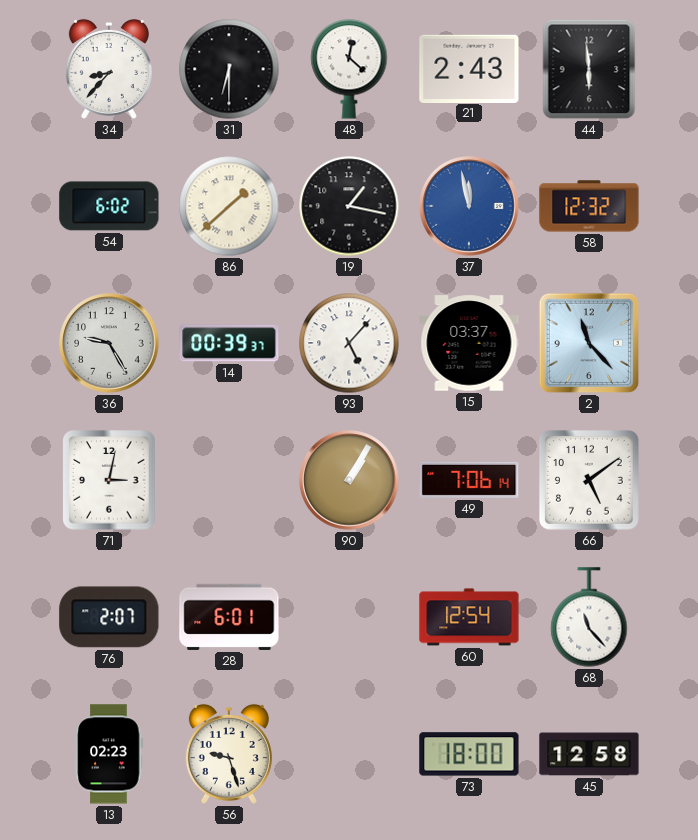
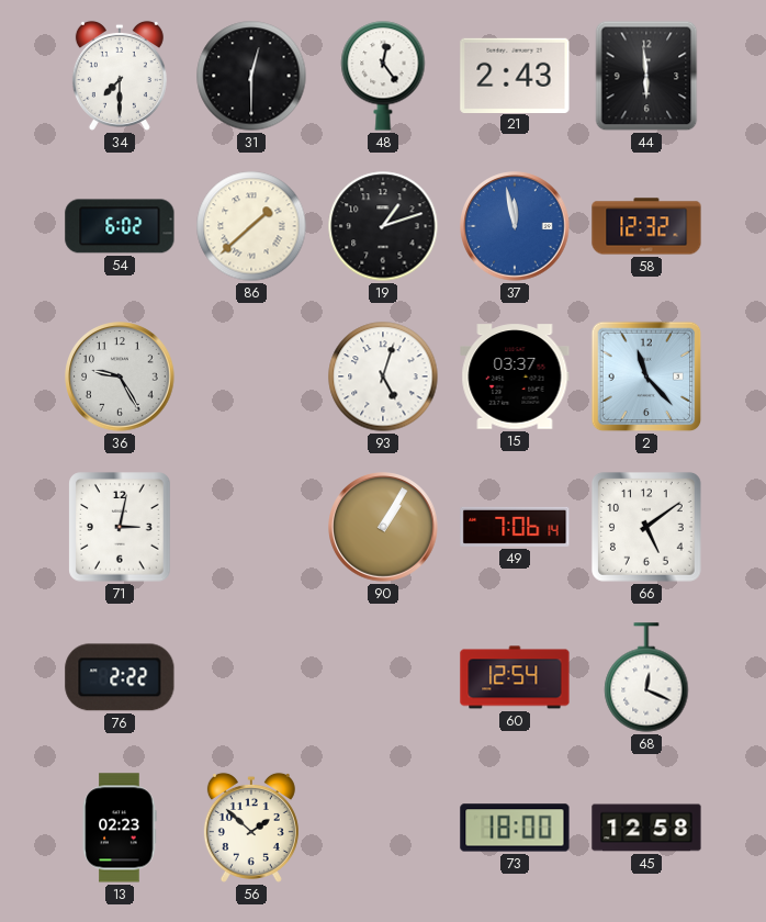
34: 8:37 -> 7:30
31: 6:30 -> 12:30
48: 12:22 -> 12:24
19: 1:17 -> 1:12
14: 00:39 -> none
93: 5:07 -> 5:03
76: 2:07 -> 2:22
28: 6:01 -> none
68: 11:23 -> 12:19
56: 9:27 -> 1:52
